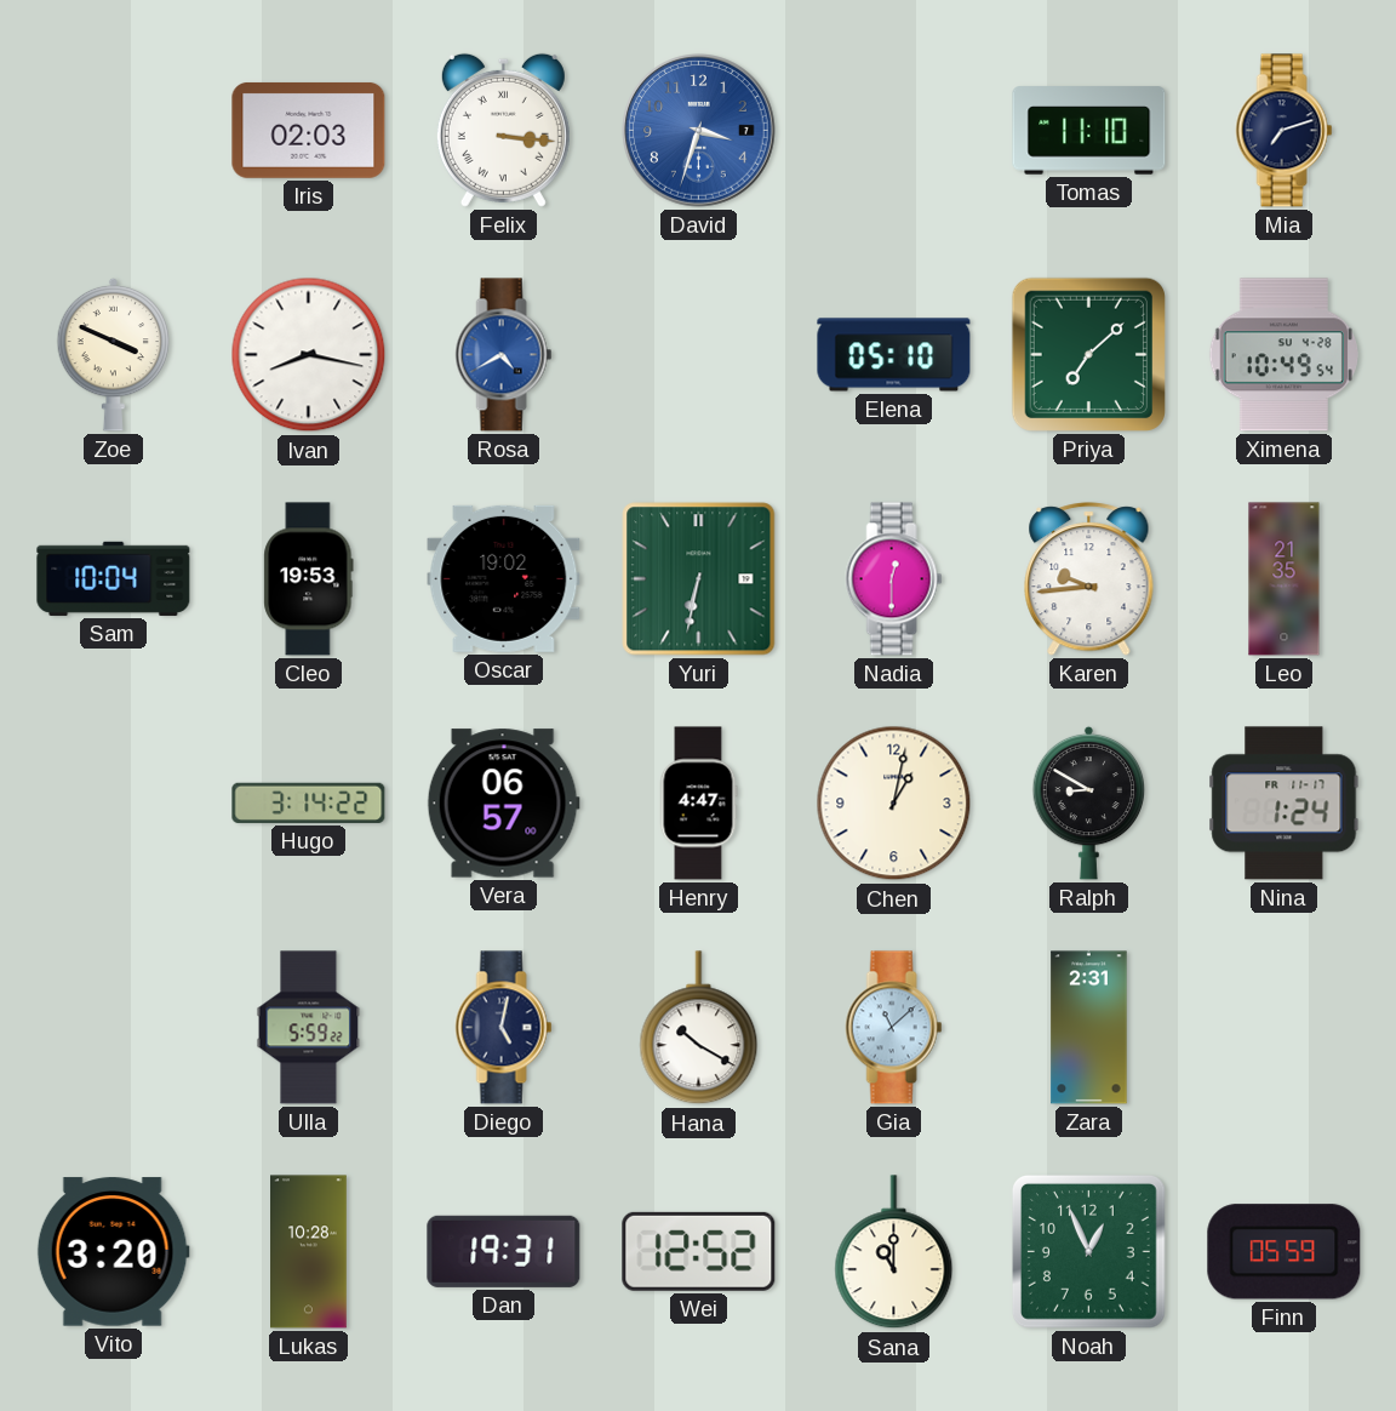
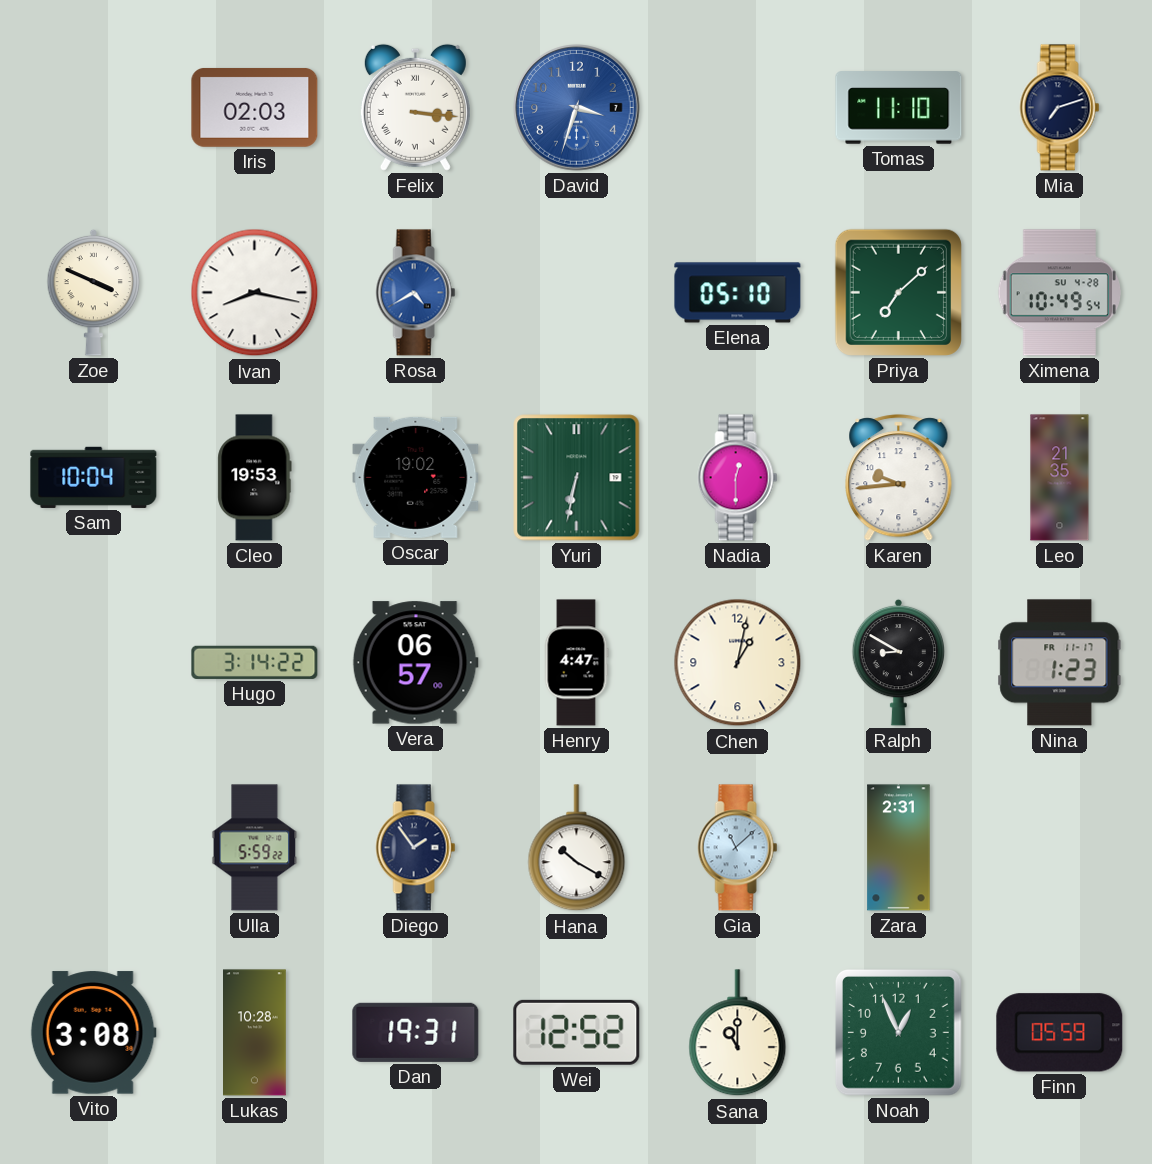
Nina: 1:24 -> 1:23
Diego: 5:02 -> 1:54
Vito: 3:20 -> 3:08
